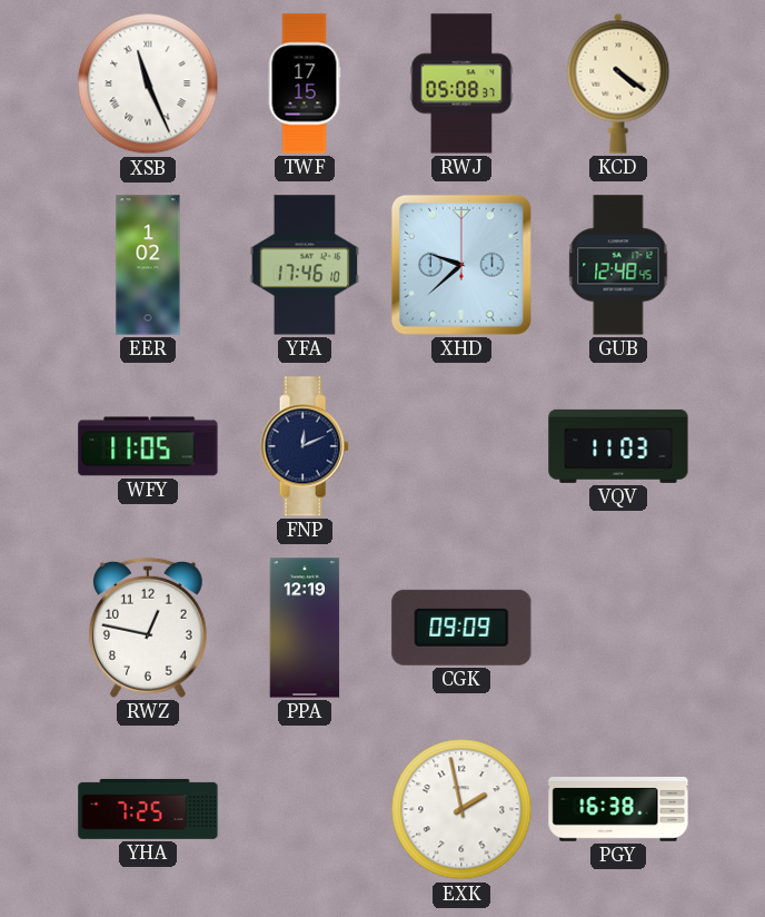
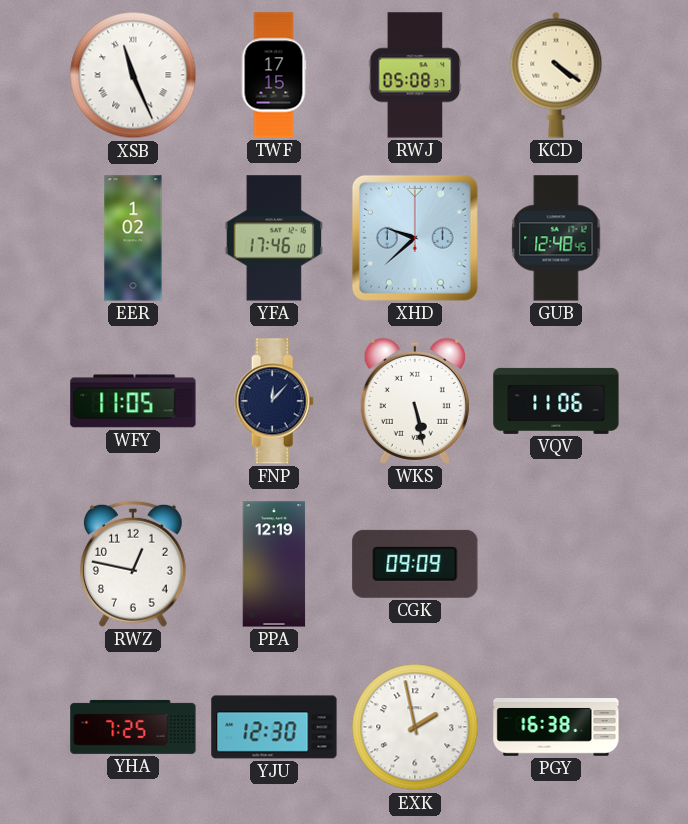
FNP: 12:11 -> 12:07
WKS: none -> 5:28
VQV: 11:03 -> 11:06
YJU: none -> 12:30
